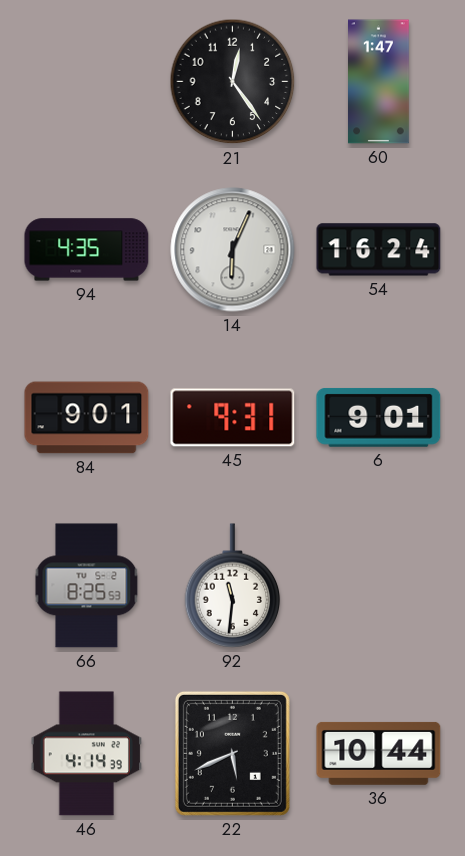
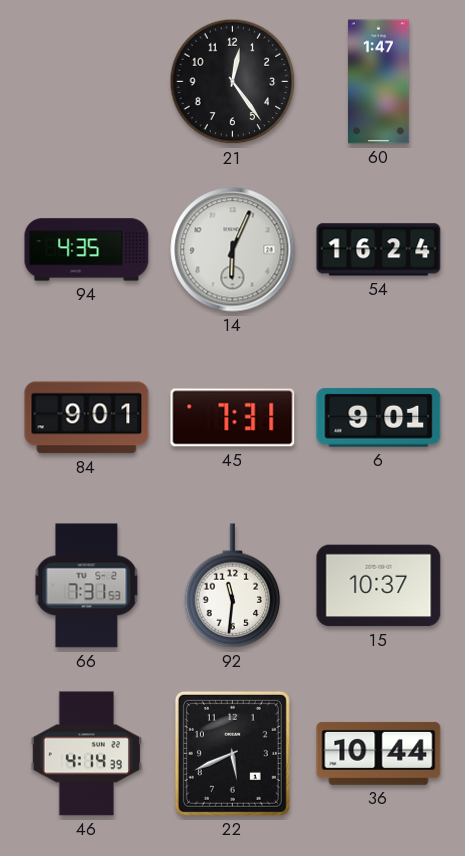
45: 9:31 -> 7:31
66: 8:25 -> 7:31
15: none -> 10:37
